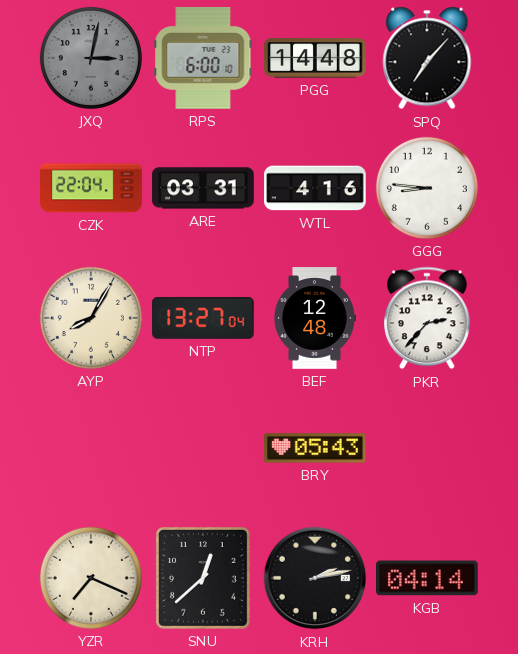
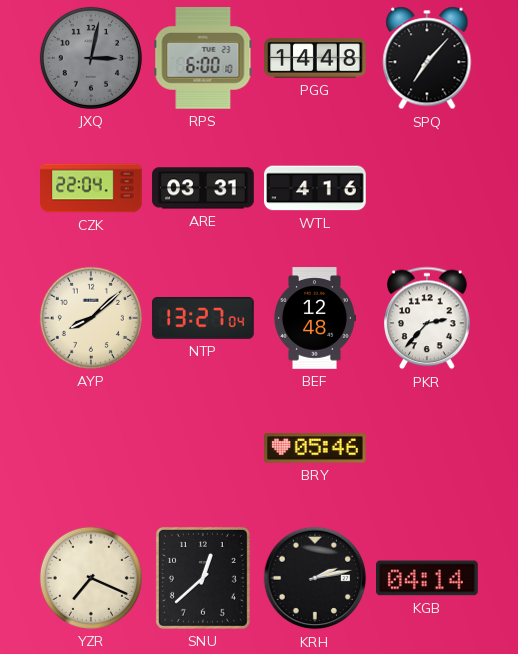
GGG: 8:46 -> none
AYP: 8:05 -> 8:08
BRY: 05:43 -> 05:46
